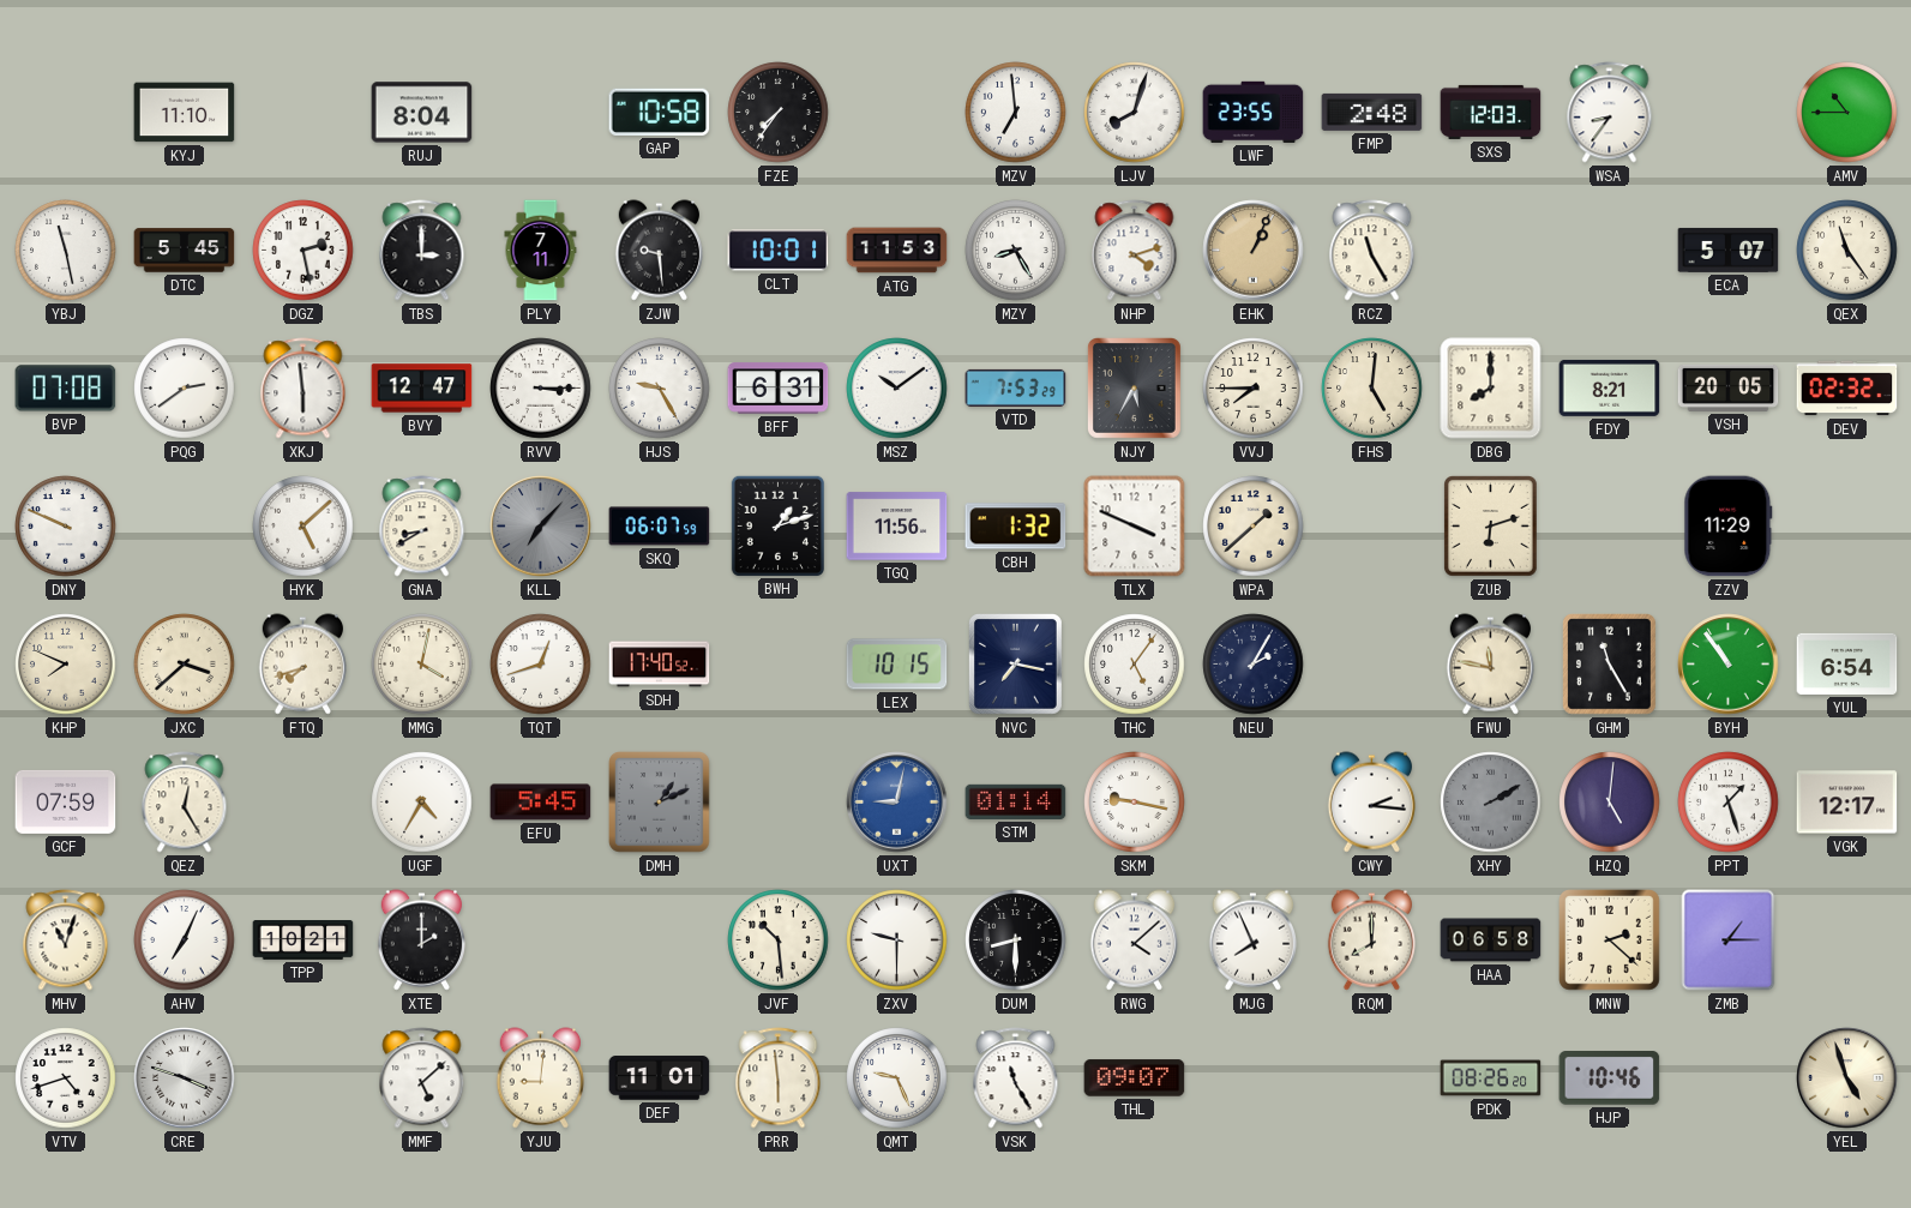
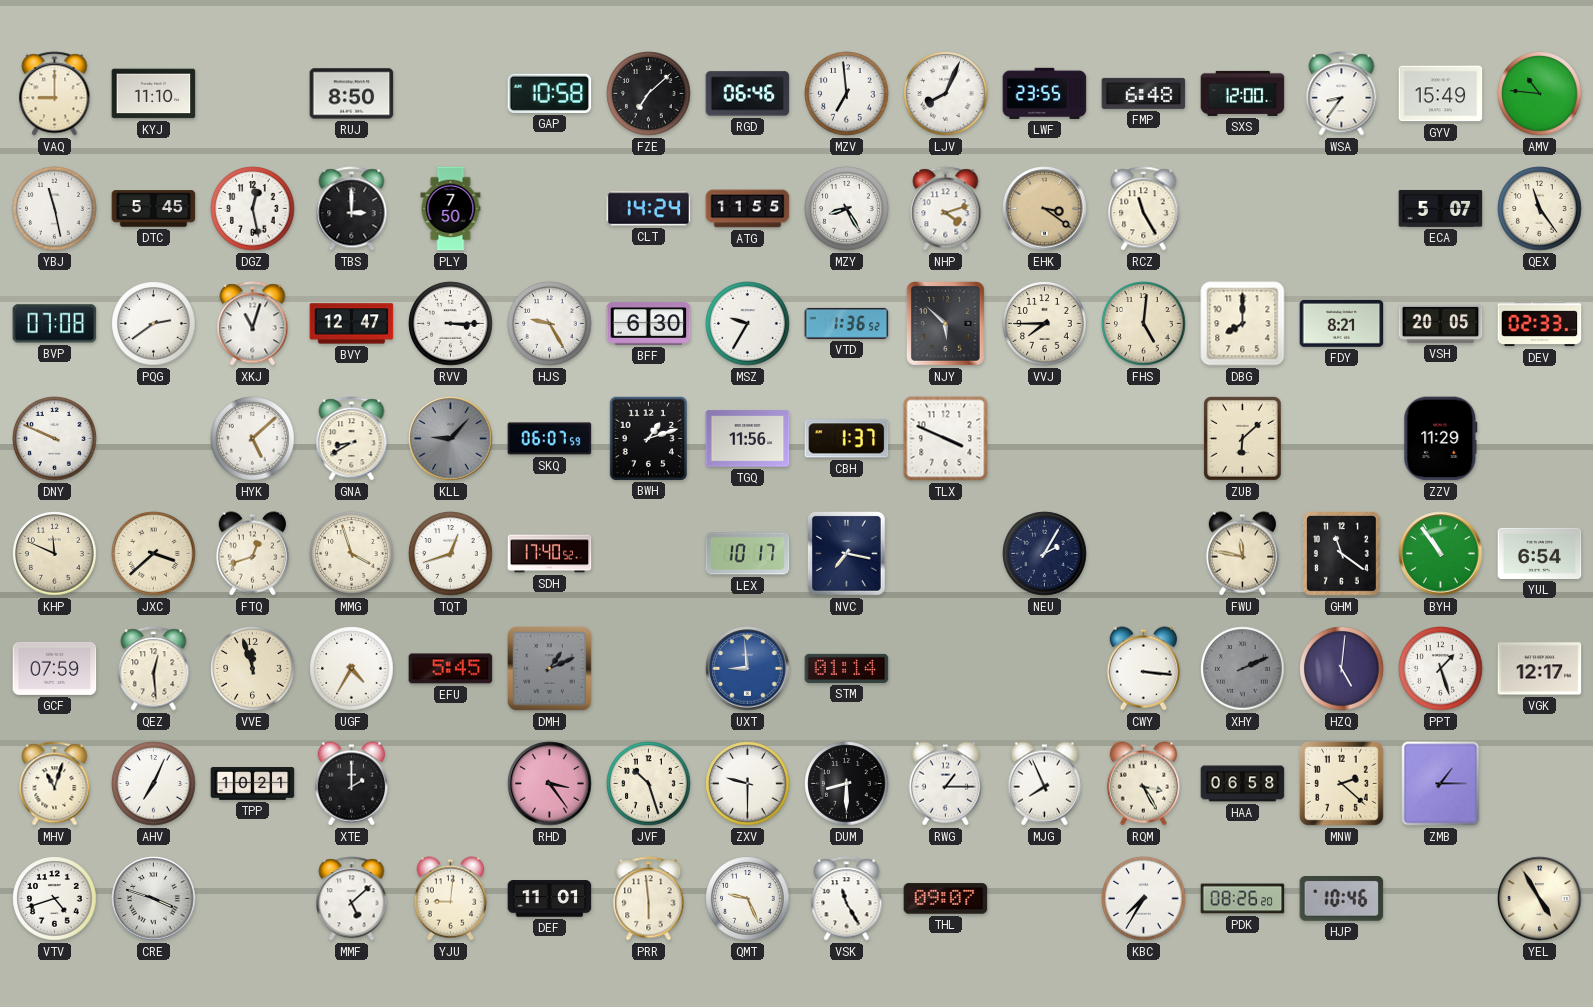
VAQ: none -> 9:00
RUJ: 8:04 -> 8:50
FZE: 7:36 -> 7:08
RGD: none -> 06:46
LJV: 8:03 -> 8:04
FMP: 2:48 -> 6:48
SXS: 12:03 -> 12:00
GYV: none -> 15:49
AMV: 10:45 -> 10:46
DGZ: 2:28 -> 12:28
PLY: 7:11 -> 7:50
ZJW: 9:29 -> none
CLT: 10:01 -> 14:24
ATG: 11:53 -> 11:55
EHK: 1:04 -> 3:21
XKJ: 5:59 -> 11:03
BFF: 6:31 -> 6:30
MSZ: 10:09 -> 9:35
VTD: 7:53 -> 1:36
NJY: 5:35 -> 5:52
DEV: 02:32 -> 02:33
KLL: 7:07 -> 9:07
CBH: 1:32 -> 1:37
WPA: 1:38 -> none
ZUB: 6:12 -> 6:08
KHP: 7:49 -> 11:49
FTQ: 7:42 -> 12:42
MMG: 4:02 -> 3:57
LEX: 10:15 -> 10:17
THC: 5:06 -> none
GHM: 11:25 -> 11:21
QEZ: 12:25 -> 12:29
VVE: none -> 11:57
UXT: 9:02 -> 8:59
SKM: 9:17 -> none
CWY: 2:16 -> 3:16
XHY: 2:10 -> 2:11
RHD: none -> 3:24
JVF: 10:29 -> 10:27
RWG: 4:08 -> 1:15
RQM: 8:00 -> 3:25
KBC: none -> 7:35
YEL: 4:57 -> 4:55
